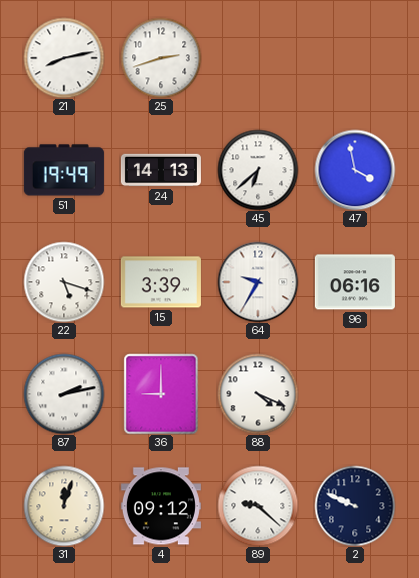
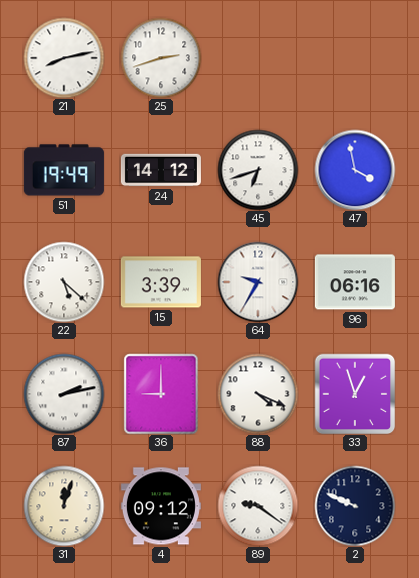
24: 14:13 -> 14:12
45: 6:38 -> 6:42
22: 5:18 -> 5:22
33: none -> 12:57
89: 9:22 -> 9:21
